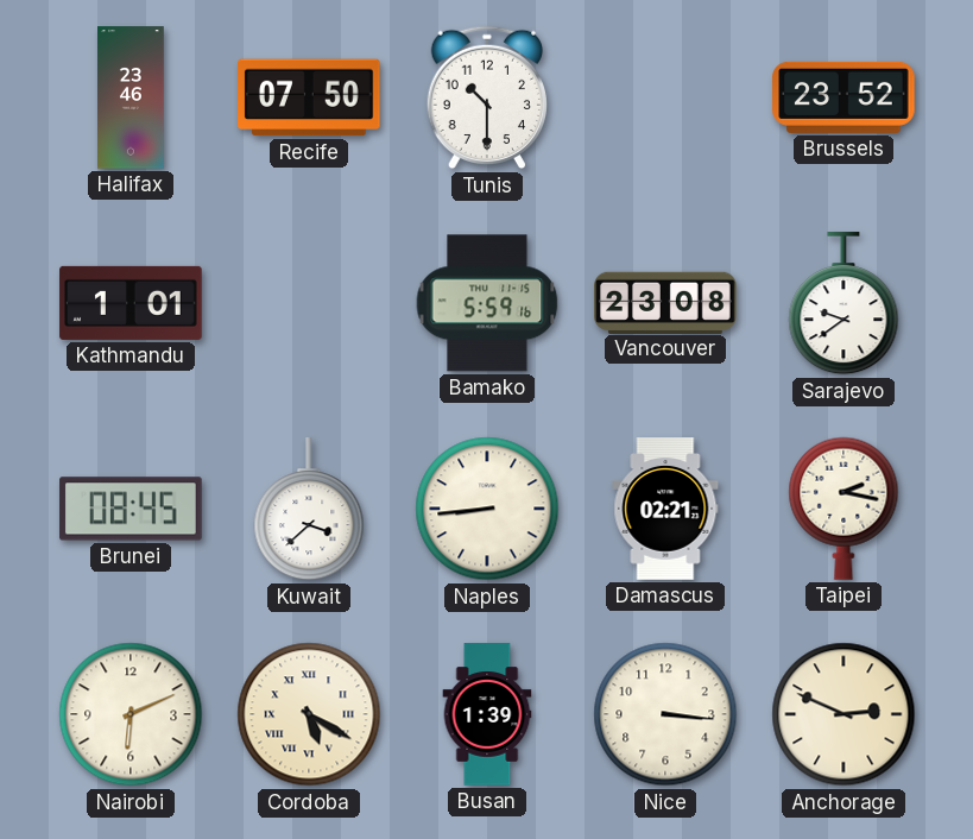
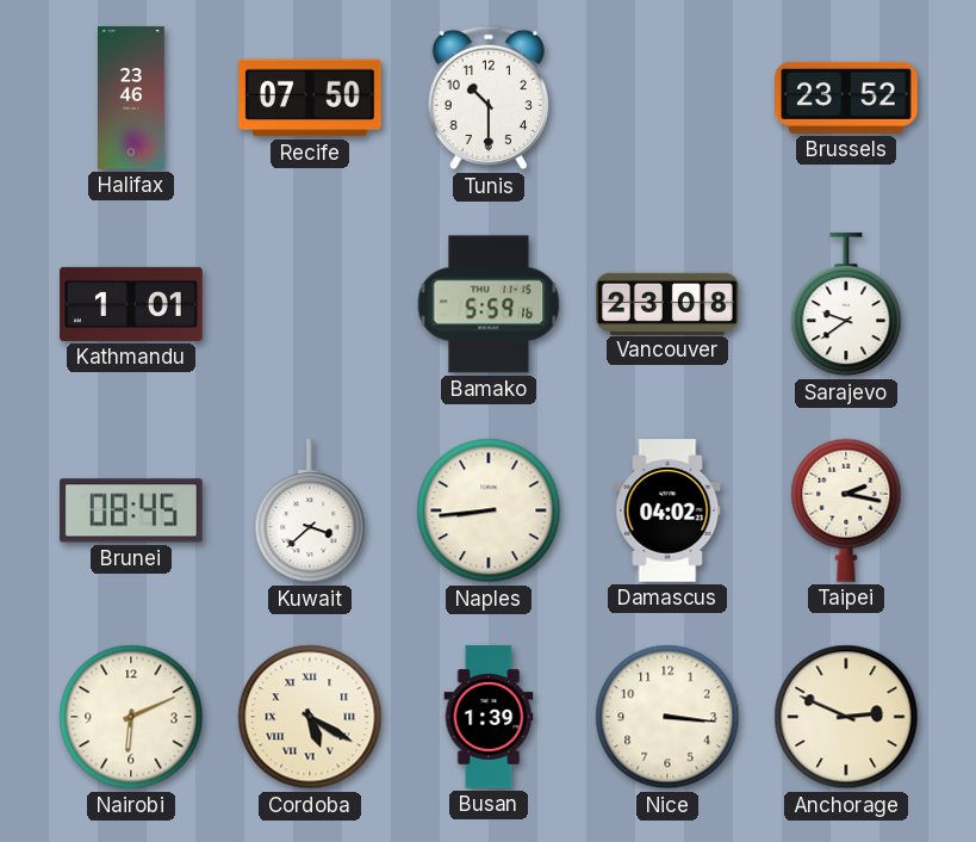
Damascus: 02:21 -> 04:02
